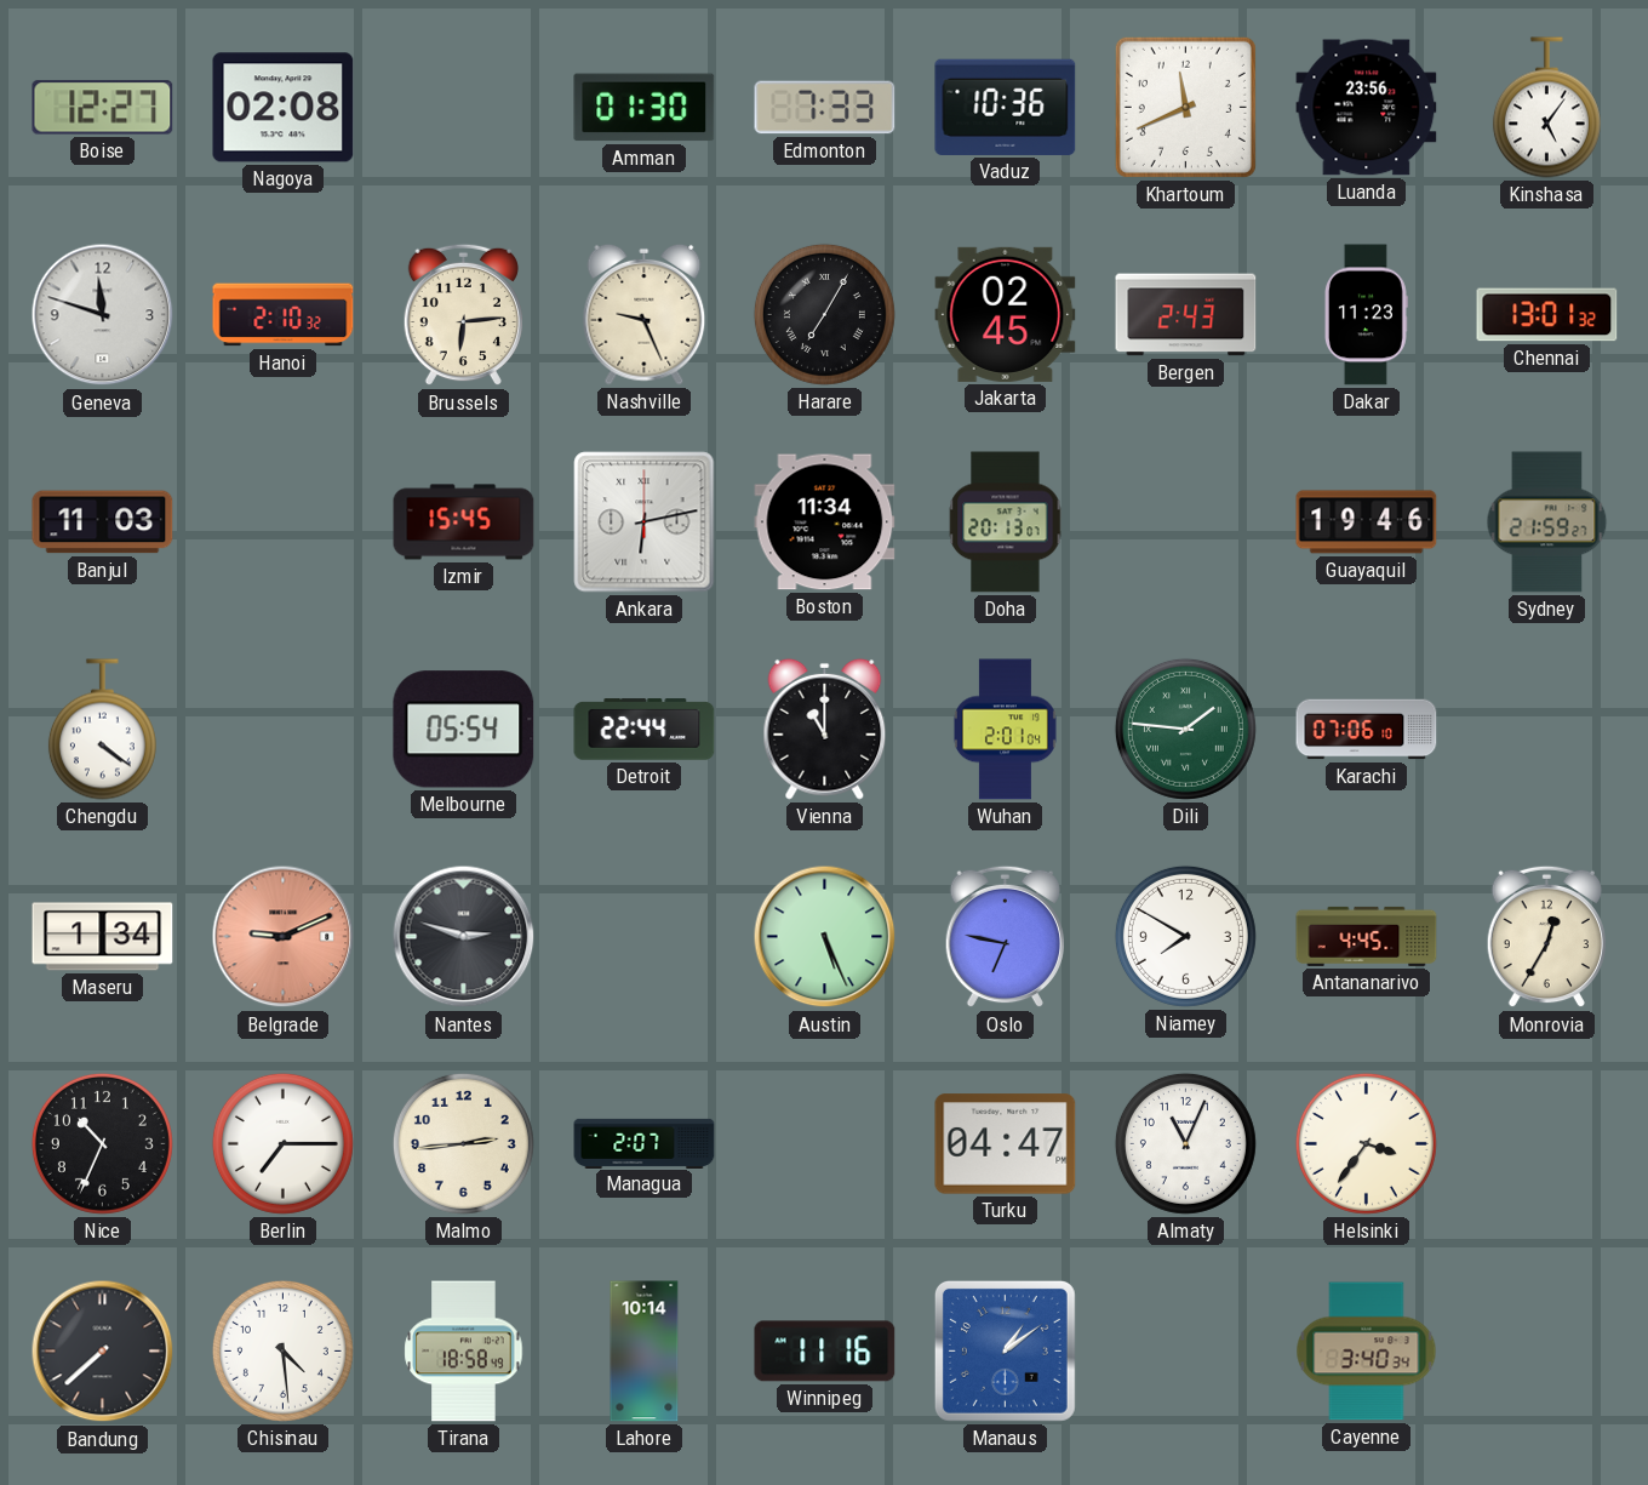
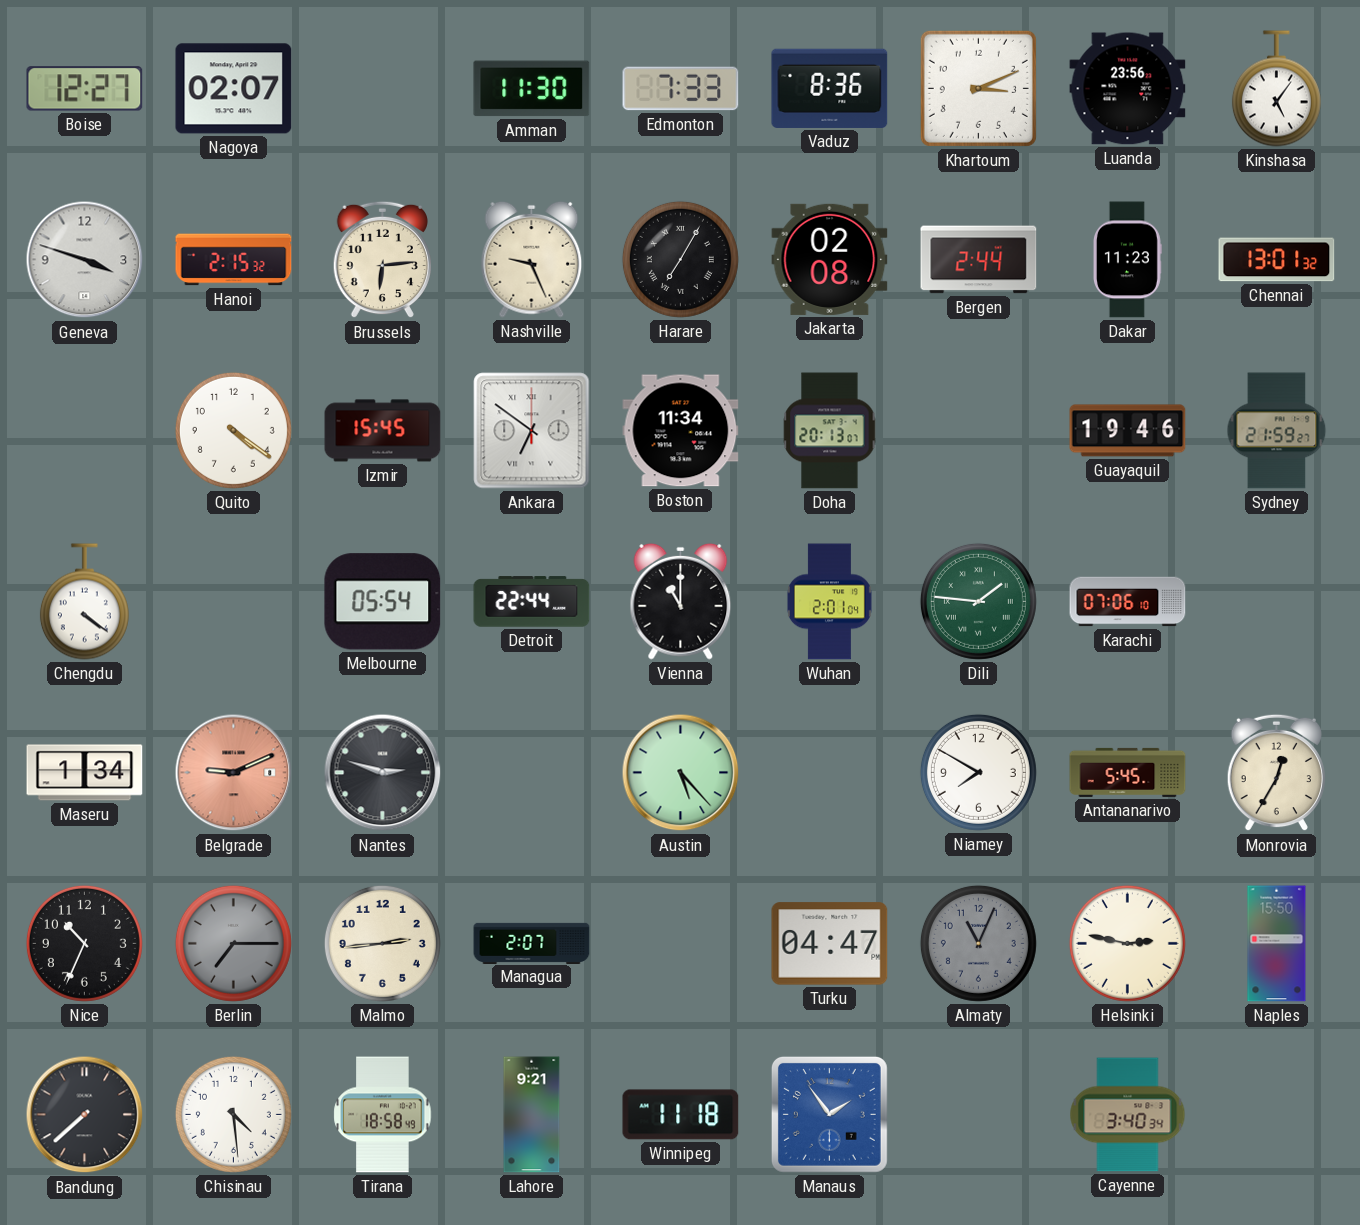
Nagoya: 02:08 -> 02:07
Amman: 01:30 -> 11:30
Vaduz: 10:36 -> 8:36
Khartoum: 11:41 -> 3:11
Geneva: 11:48 -> 3:48
Hanoi: 2:10 -> 2:15
Jakarta: 02:45 -> 02:08
Bergen: 2:43 -> 2:44
Banjul: 11:03 -> none
Quito: none -> 4:21
Ankara: 6:13 -> 6:51
Austin: 5:26 -> 5:23
Oslo: 6:47 -> none
Antananarivo: 4:45 -> 5:45
Berlin dial: white -> grey
Almaty dial: white -> grey
Helsinki: 3:36 -> 2:47
Naples: none -> 15:50
Lahore: 10:14 -> 9:21
Winnipeg: 11:16 -> 11:18
Manaus: 1:09 -> 1:54
